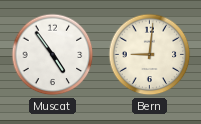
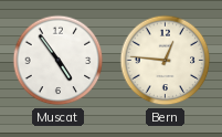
Bern: 9:01 -> 12:46
